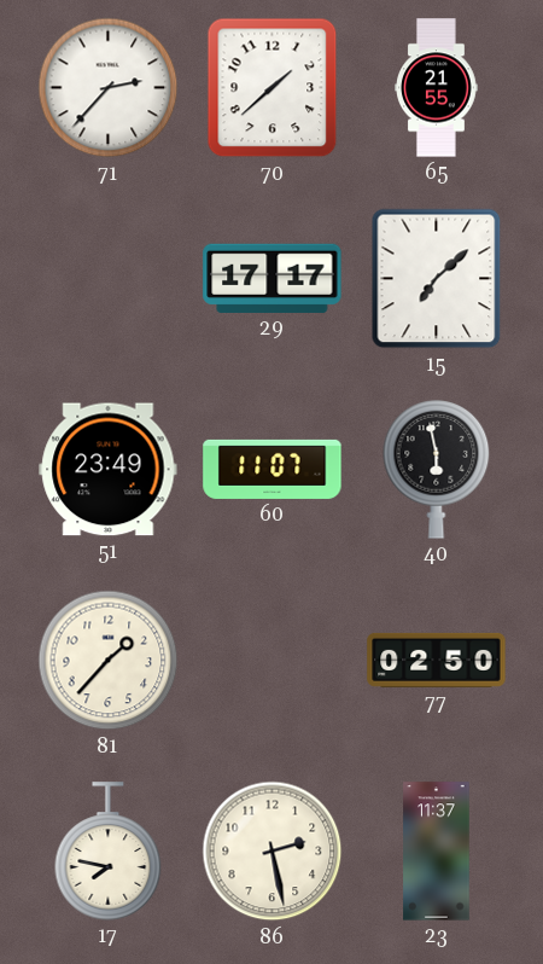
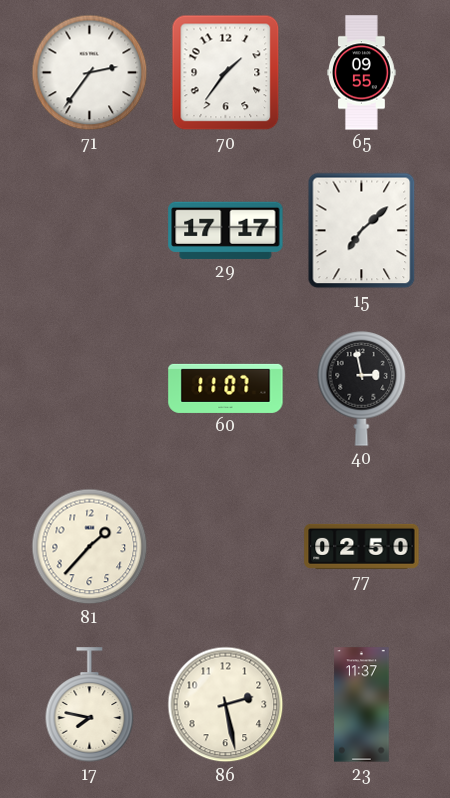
71: 2:37 -> 2:36
70: 1:38 -> 1:36
65: 21:55 -> 09:55
51: 23:49 -> none
40: 5:58 -> 2:58
